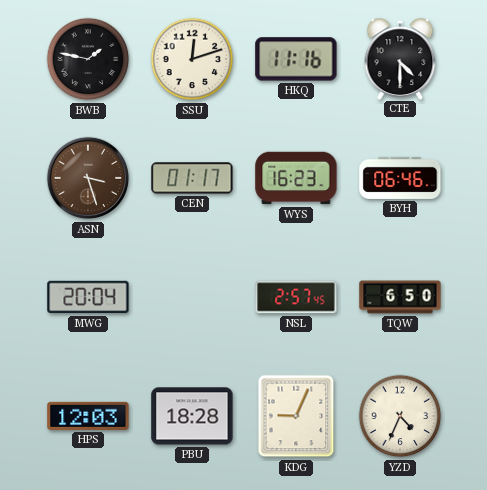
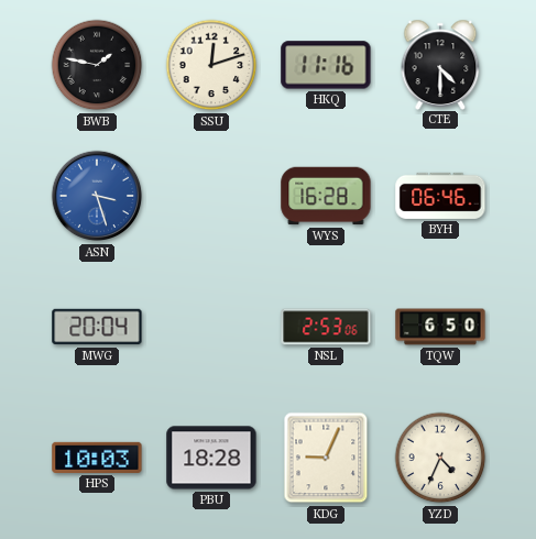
ASN dial: brown -> blue
CEN: 01:17 -> none
WYS: 16:23 -> 16:28
NSL: 2:57 -> 2:53
HPS: 12:03 -> 10:03
